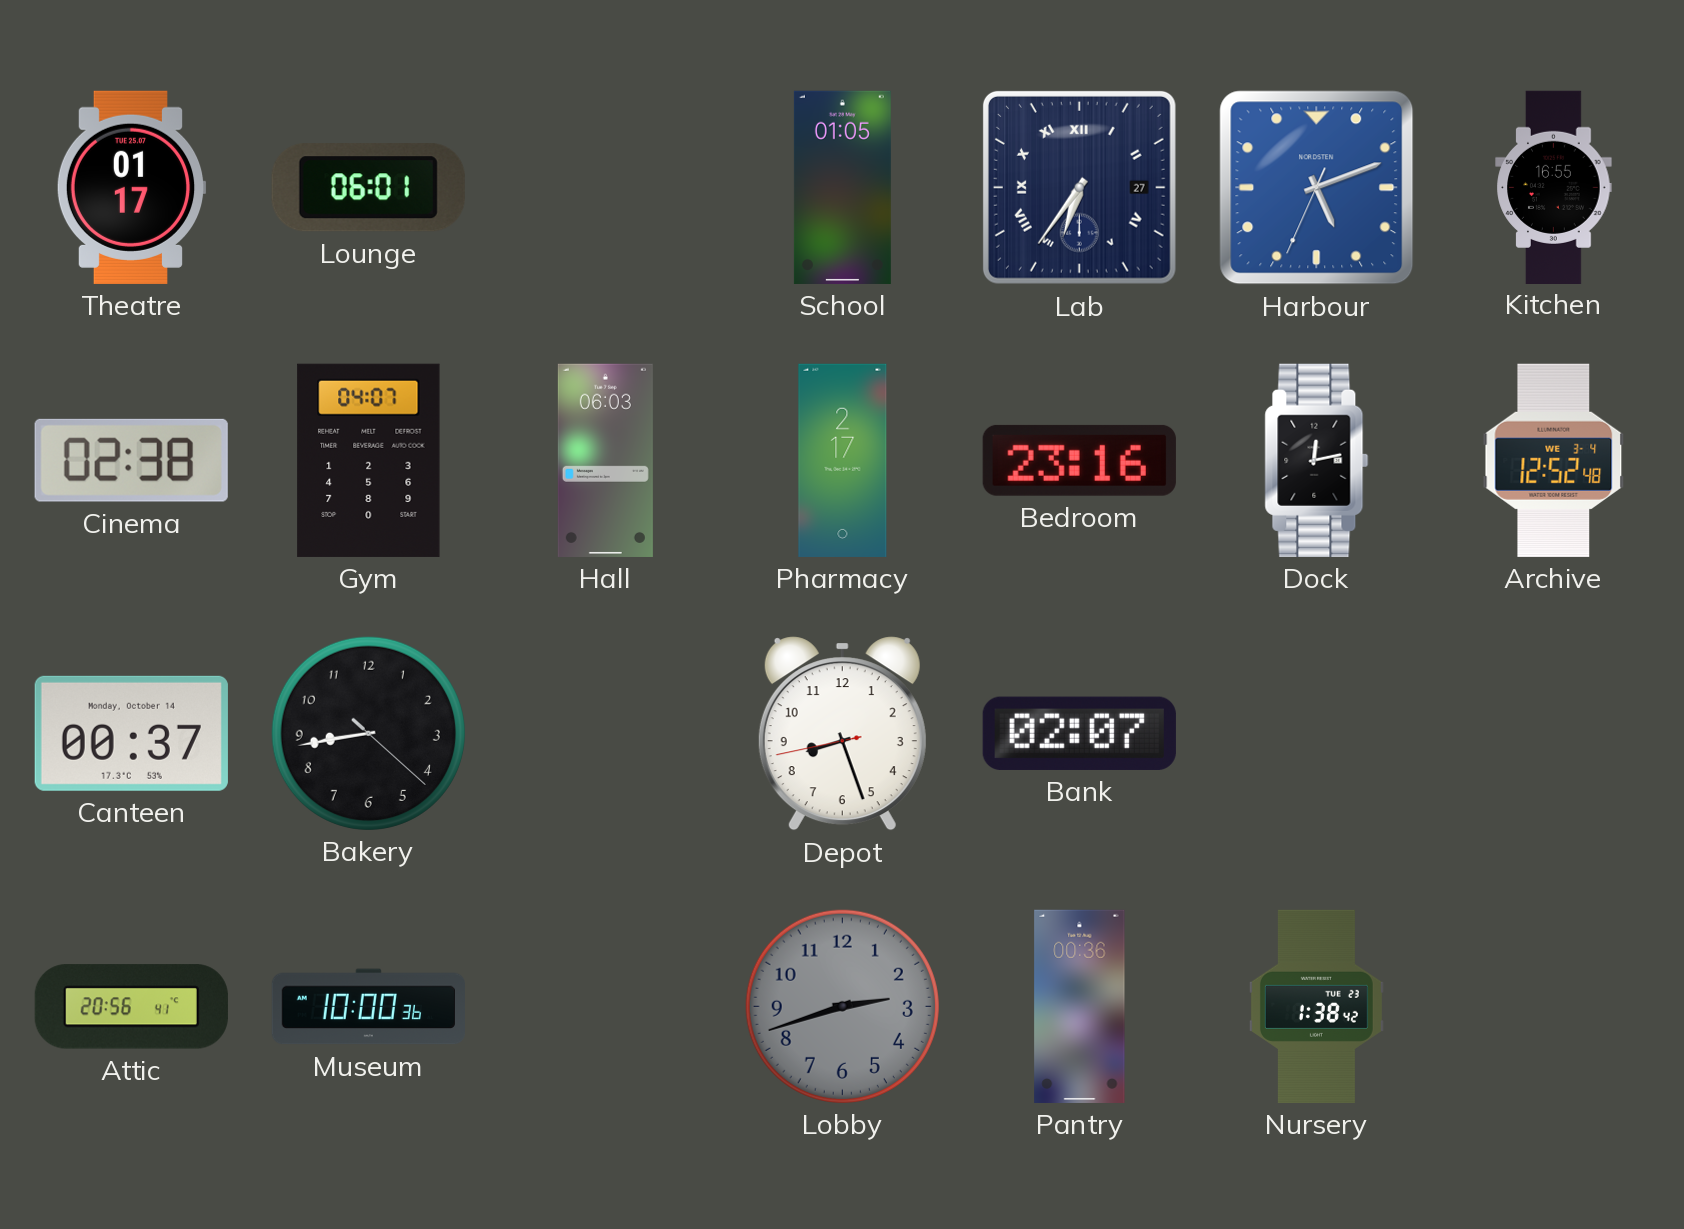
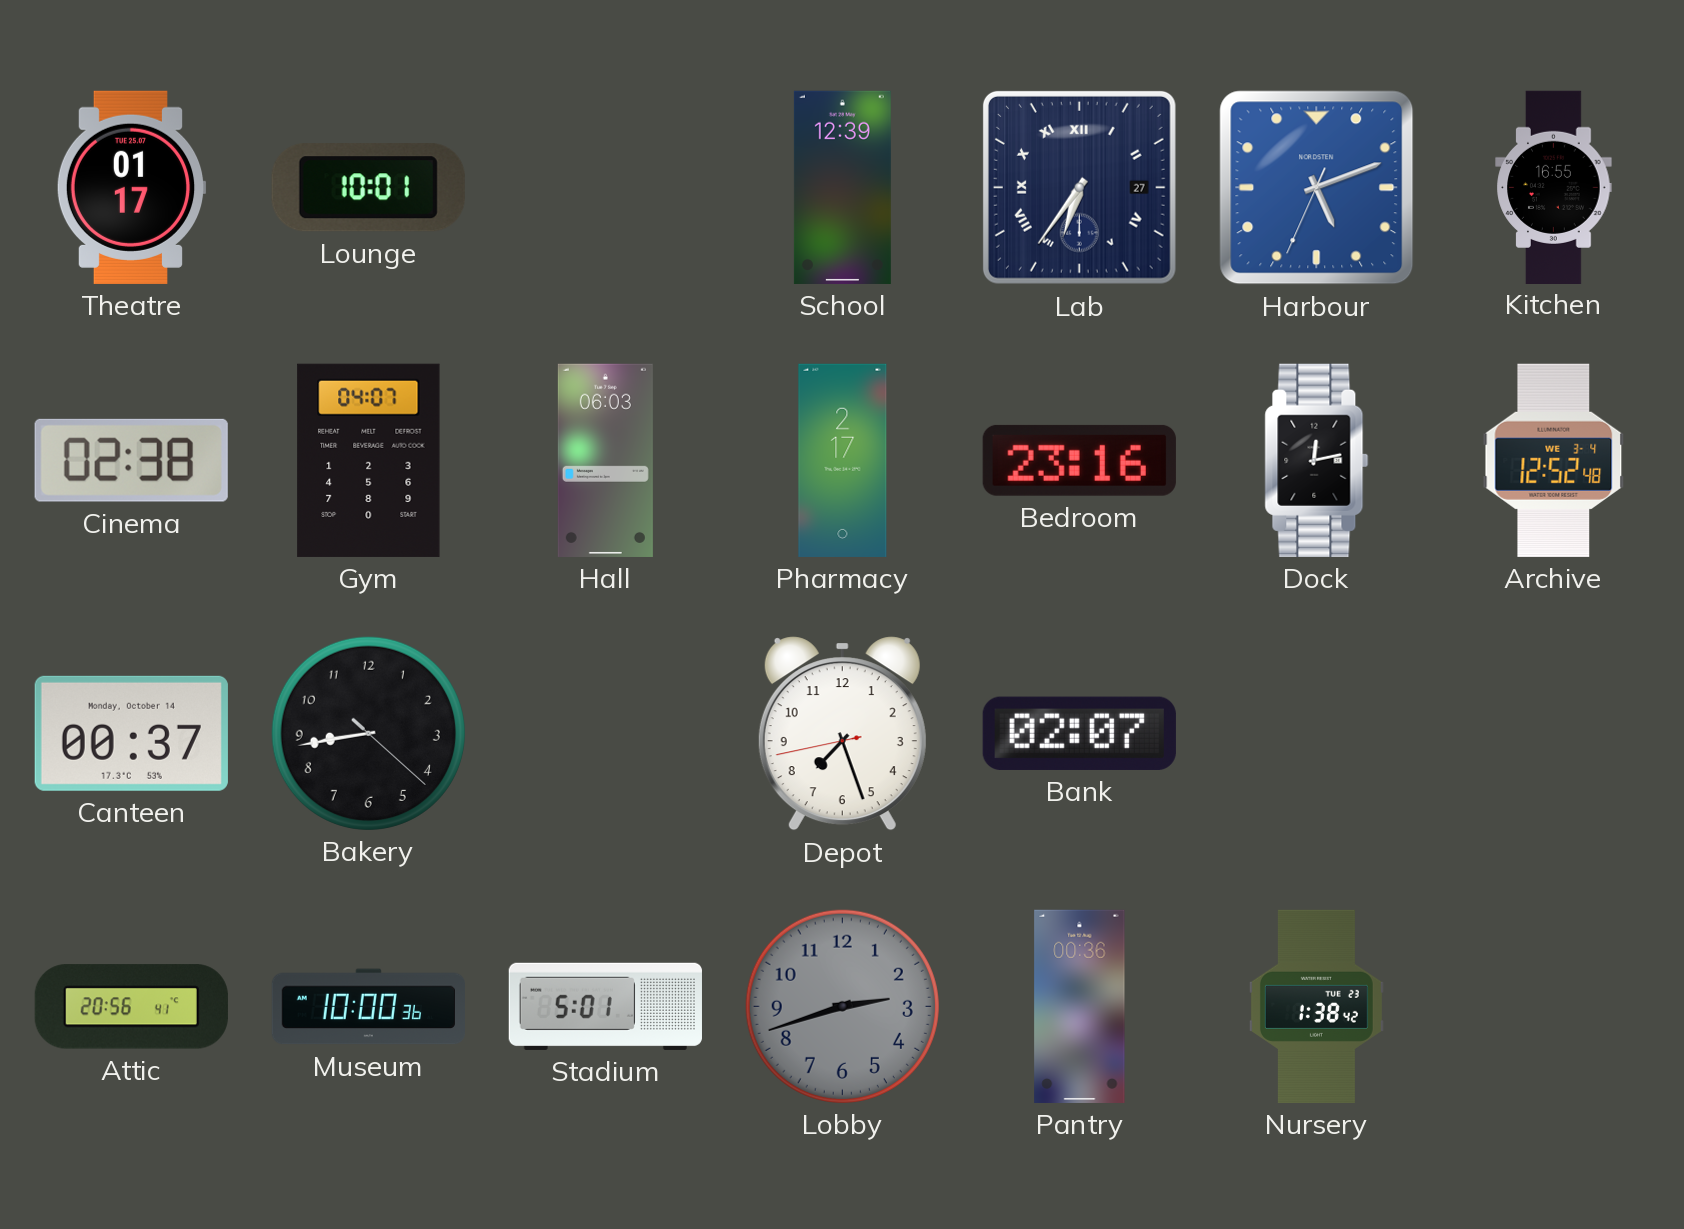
Lounge: 06:01 -> 10:01
School: 01:05 -> 12:39
Depot: 8:26 -> 7:26
Stadium: none -> 5:01
